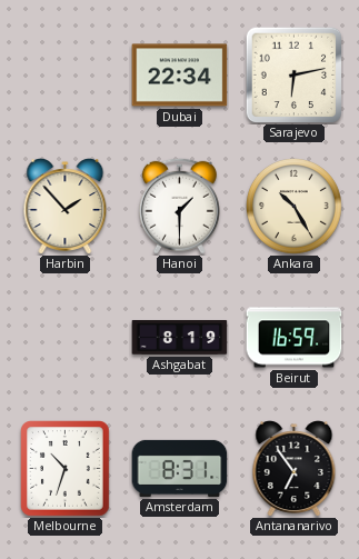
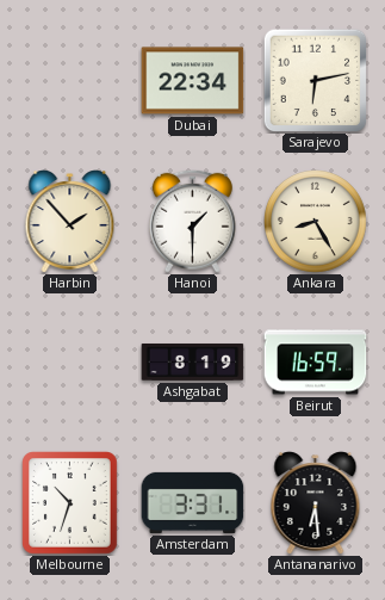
Ankara: 10:25 -> 8:25
Amsterdam: 8:31 -> 3:31
Antananarivo: 6:54 -> 6:29
